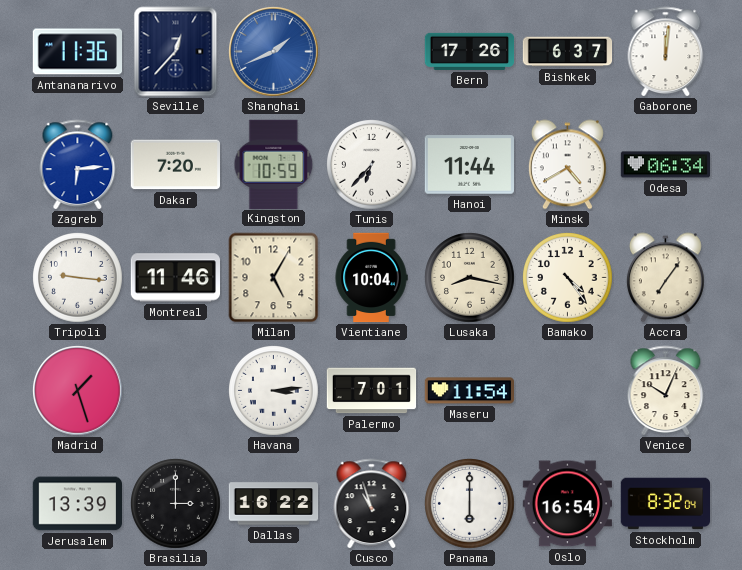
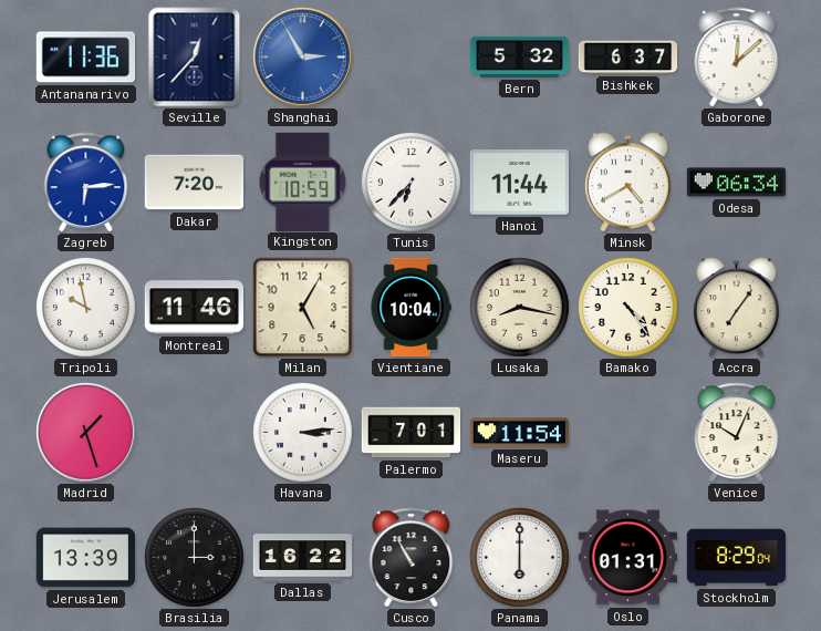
Shanghai: 1:41 -> 2:55
Bern: 17:26 -> 5:32
Gaborone: 12:01 -> 12:08
Tripoli: 9:16 -> 9:58
Cusco: 10:57 -> 10:55
Oslo: 16:54 -> 01:31
Stockholm: 8:32 -> 8:29
